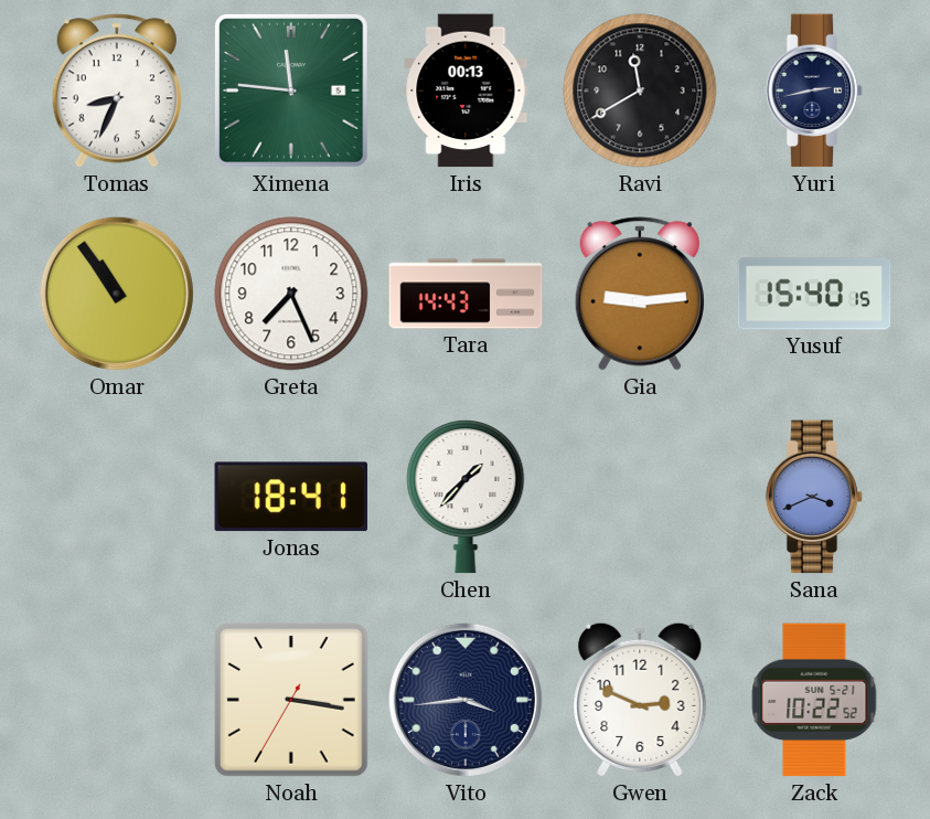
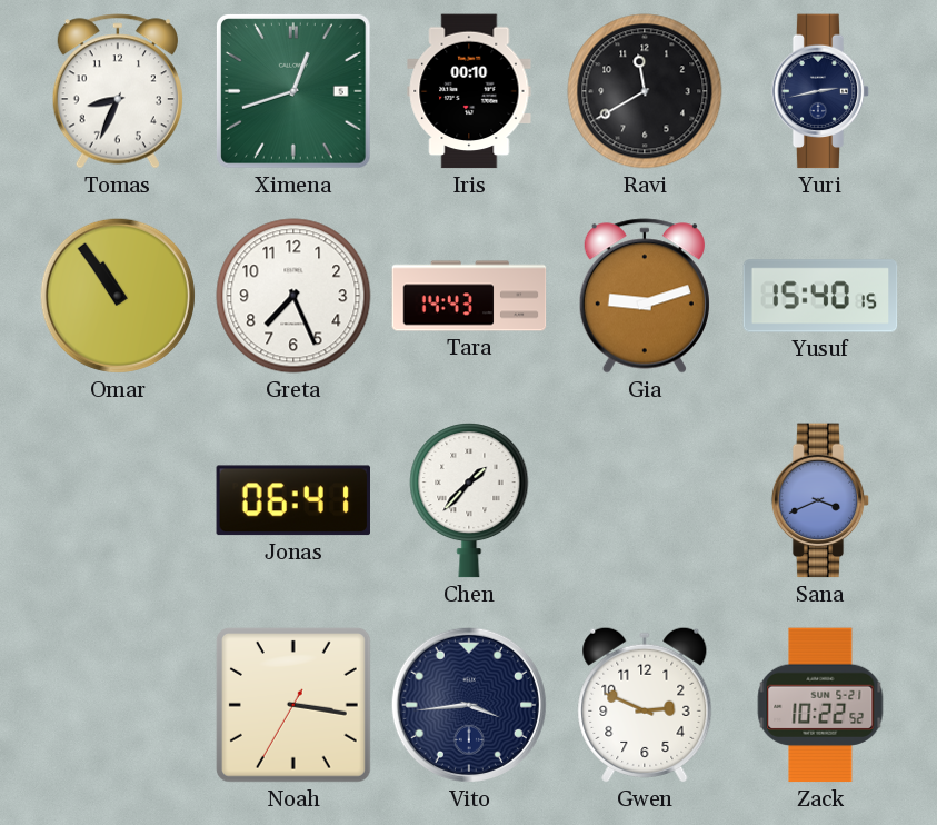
Ximena: 11:46 -> 12:42
Iris: 00:13 -> 00:10
Gia: 9:14 -> 9:12
Jonas: 18:41 -> 06:41
